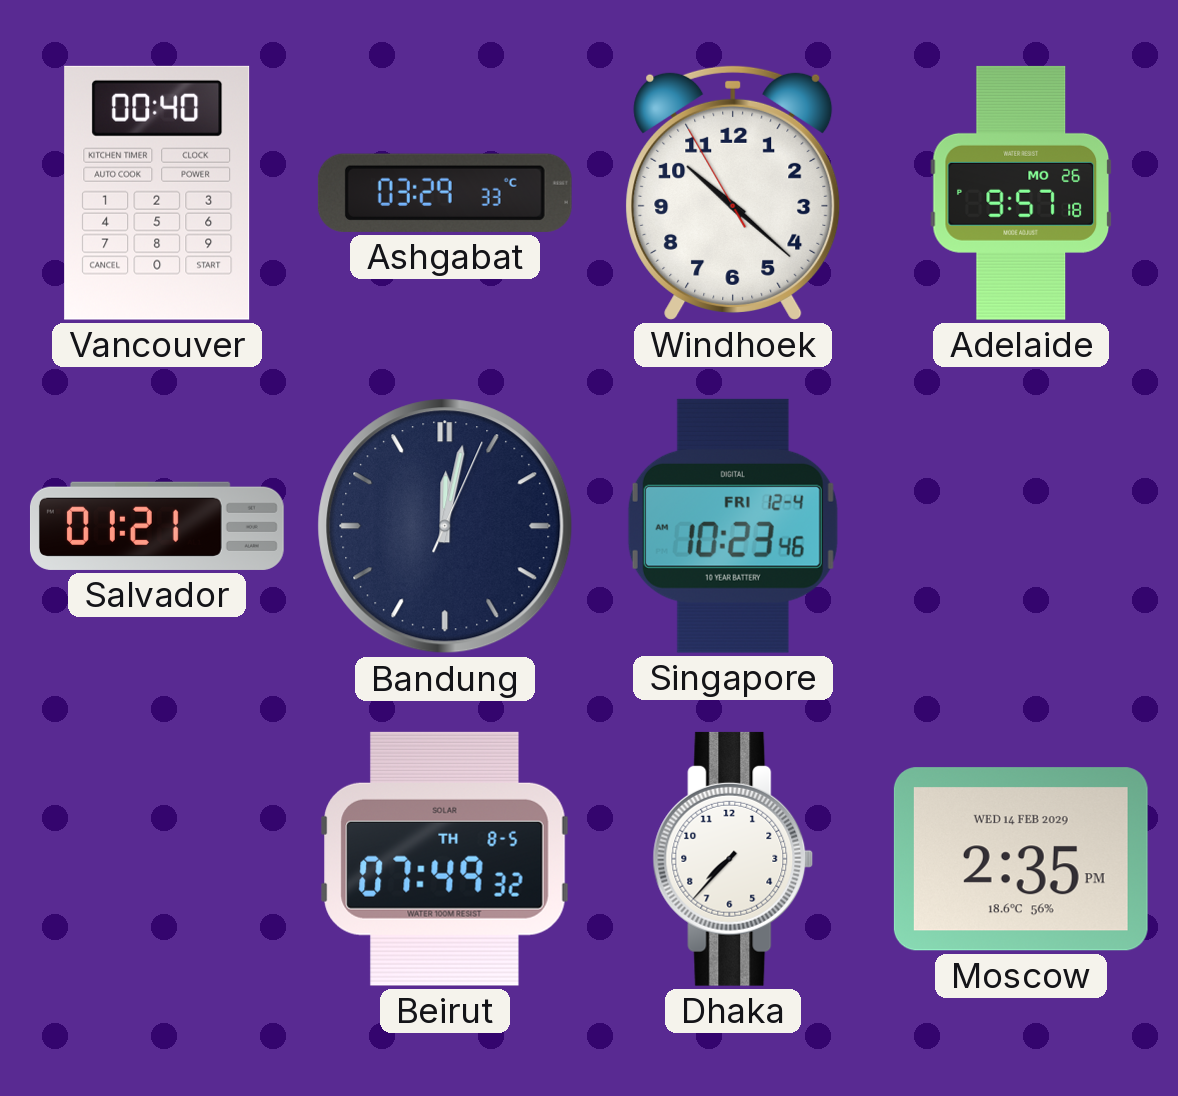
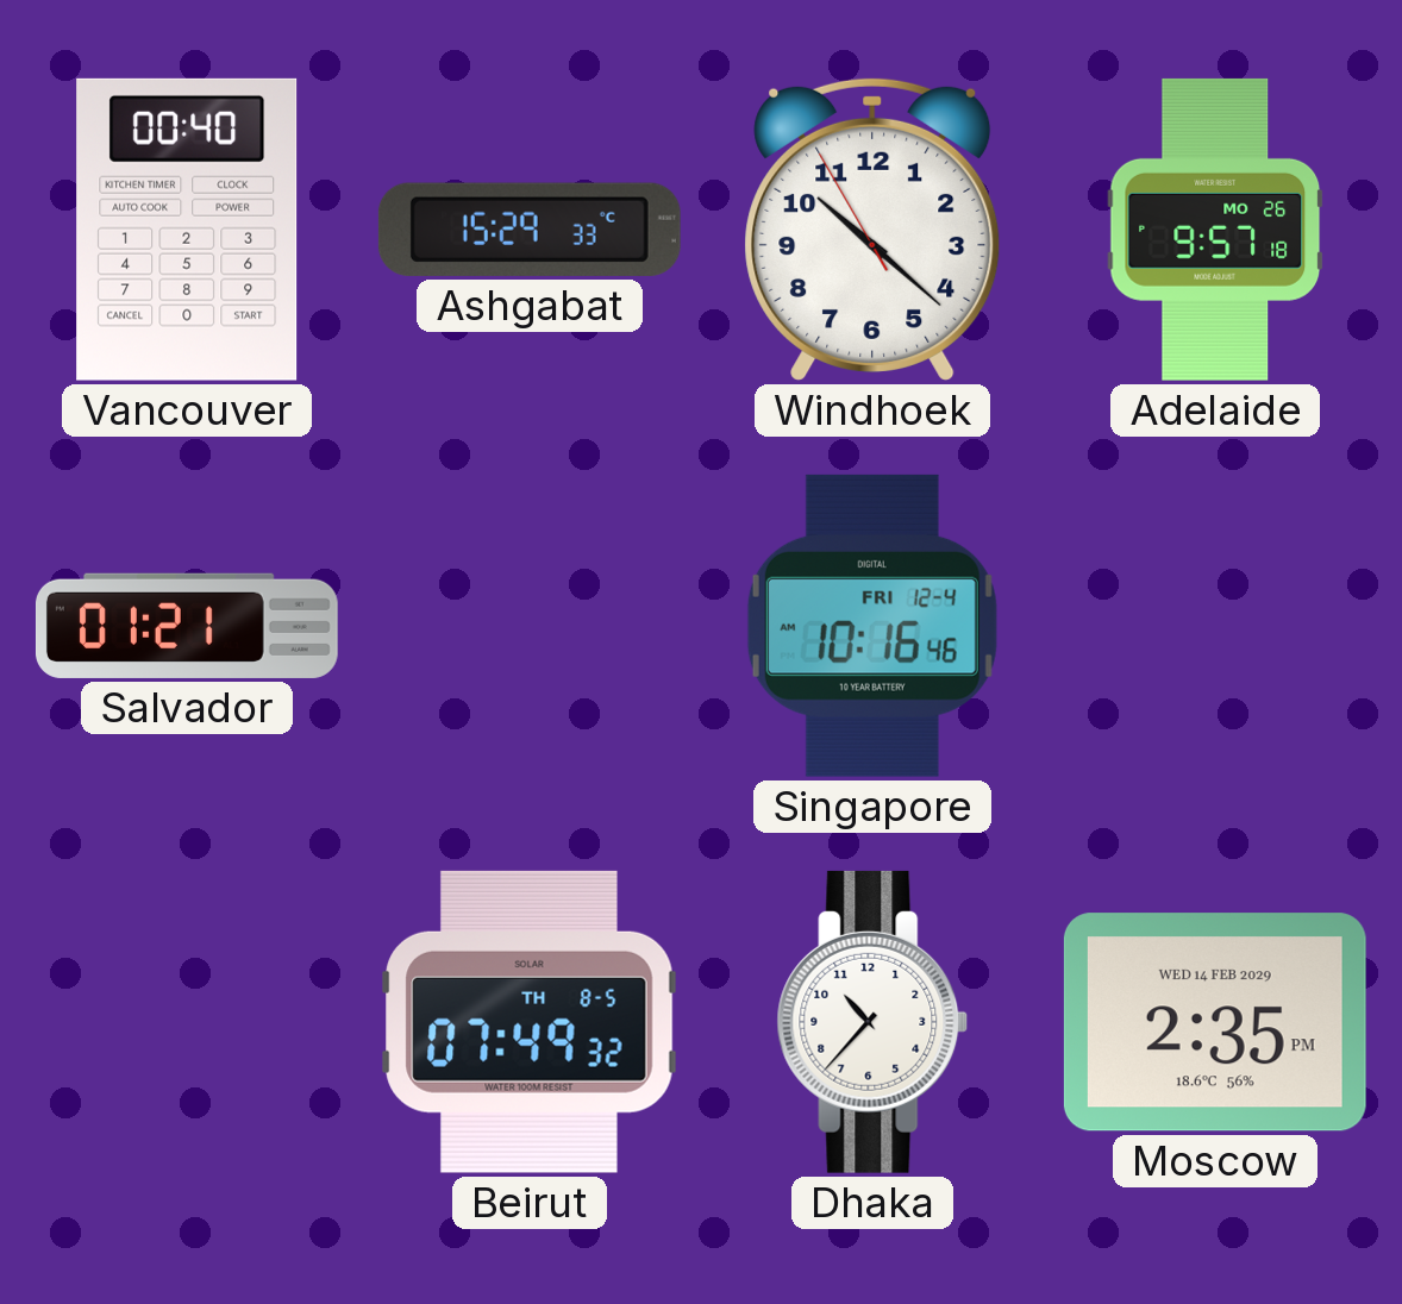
Ashgabat: 03:29 -> 15:29
Bandung: 12:02 -> none
Singapore: 10:23 -> 10:16
Dhaka: 7:37 -> 10:37
